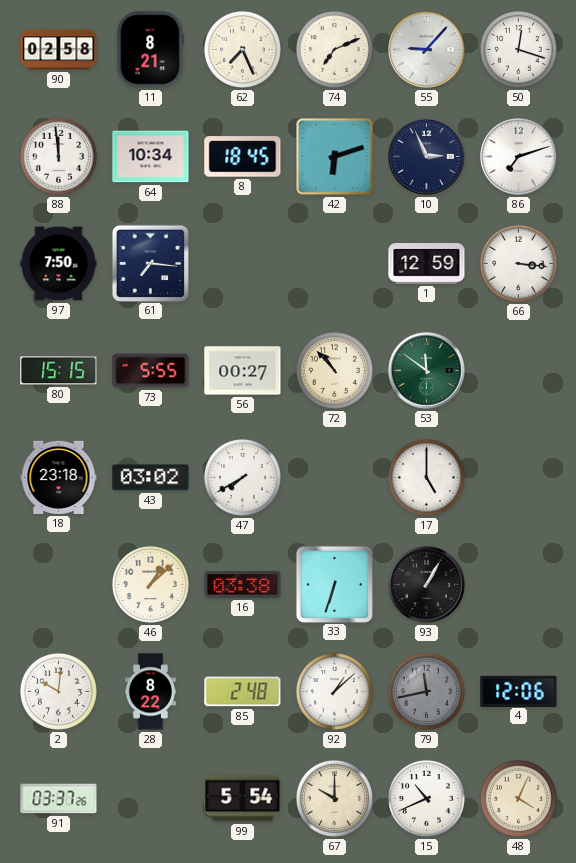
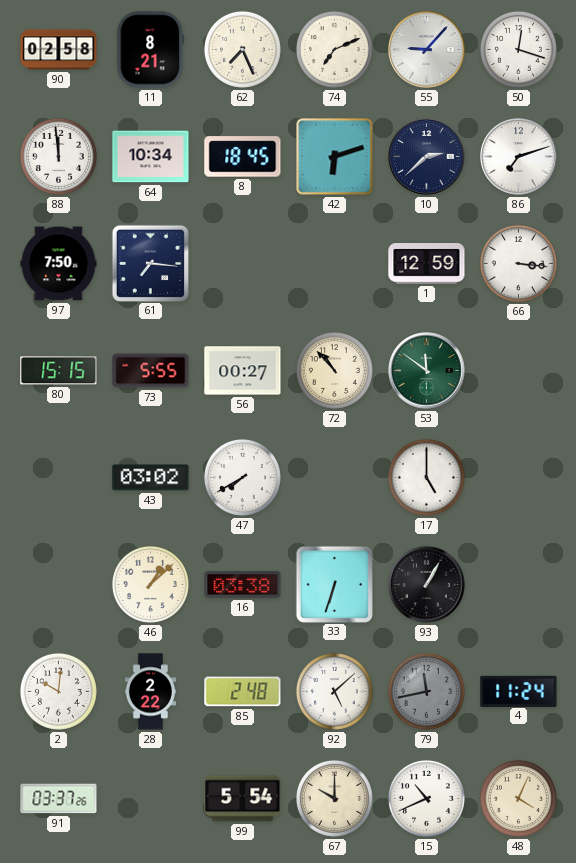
10: 2:56 -> 2:38
18: 23:18 -> none
28: 8:22 -> 2:22
92: 1:08 -> 5:08
4: 12:06 -> 11:24
